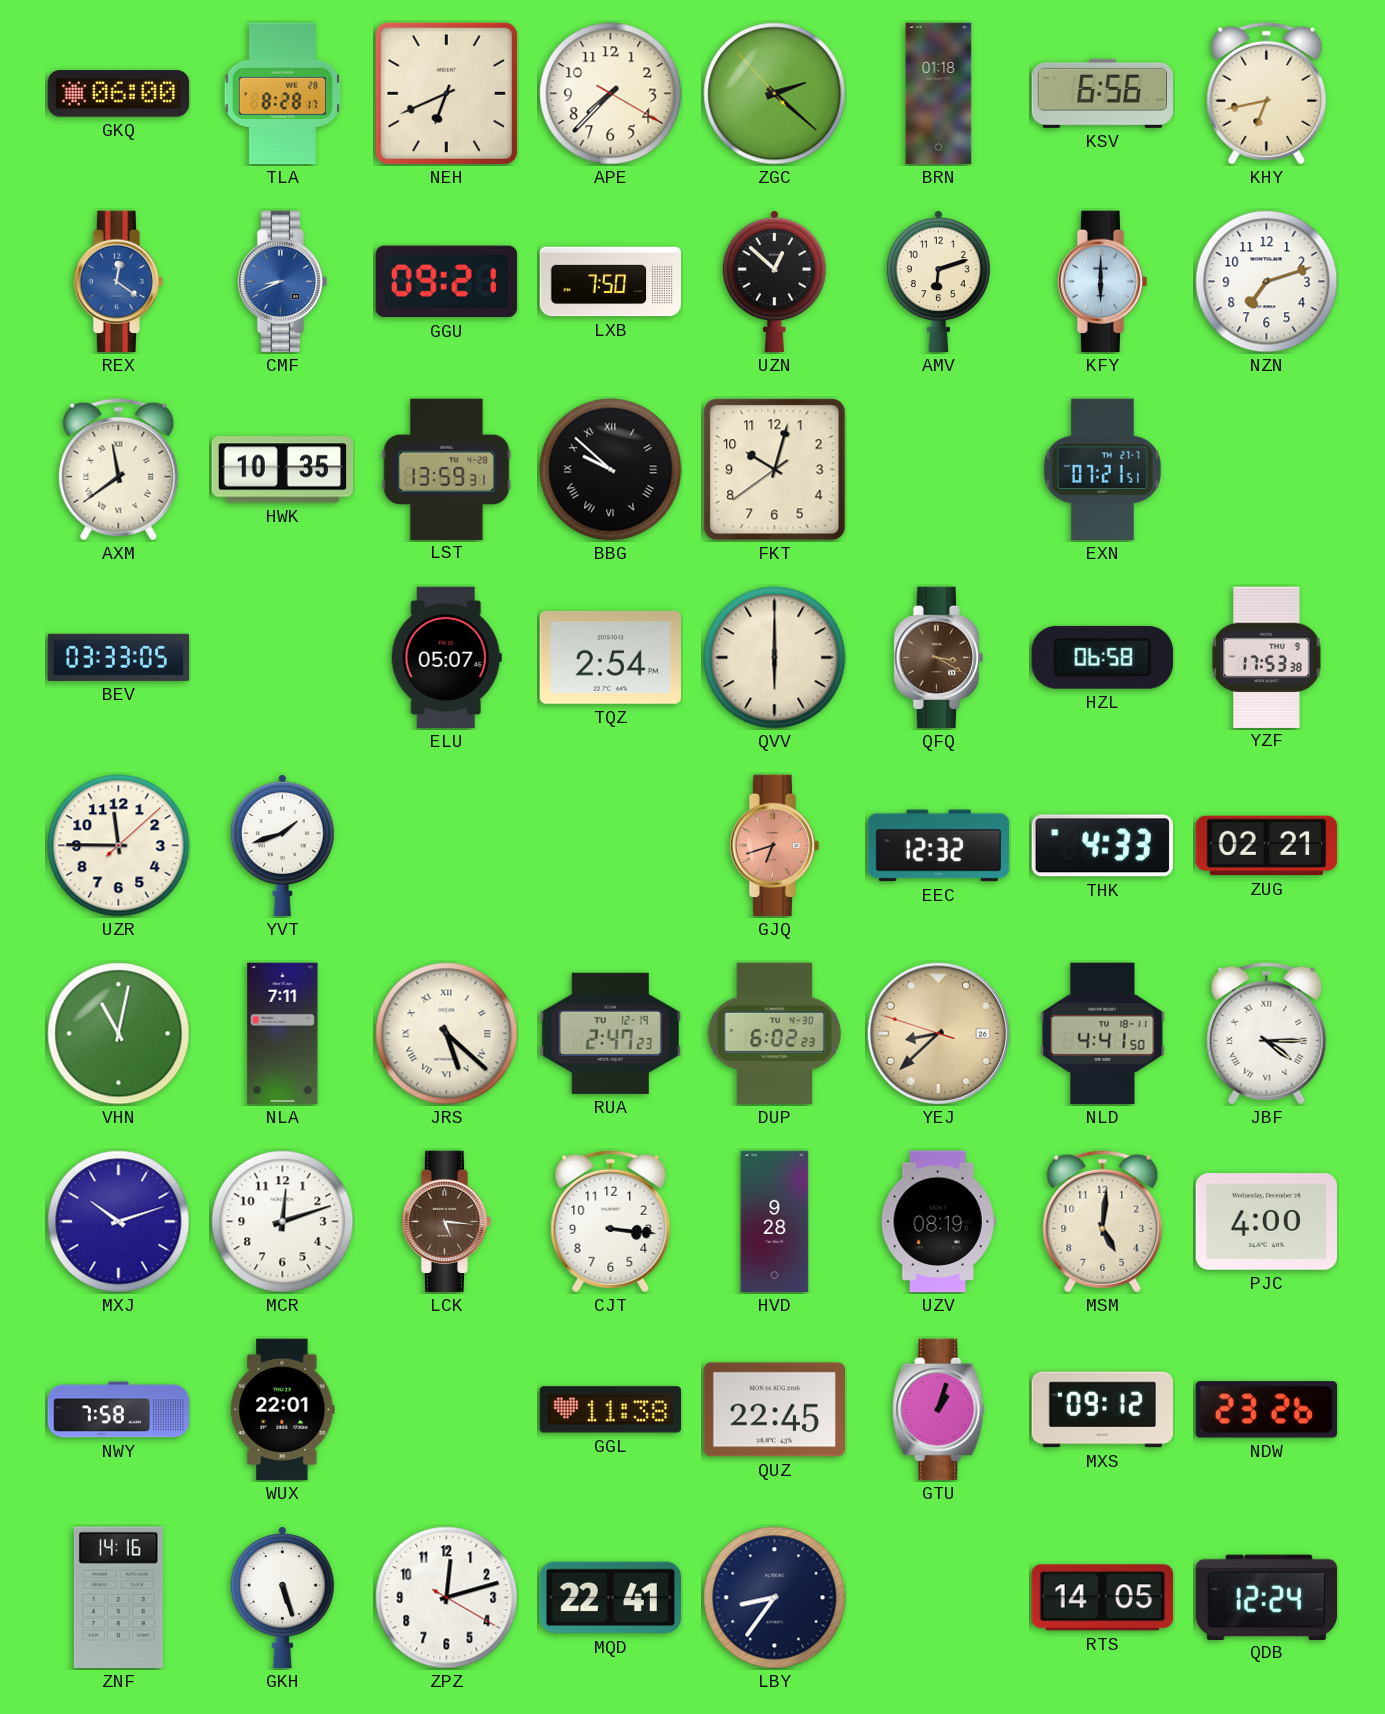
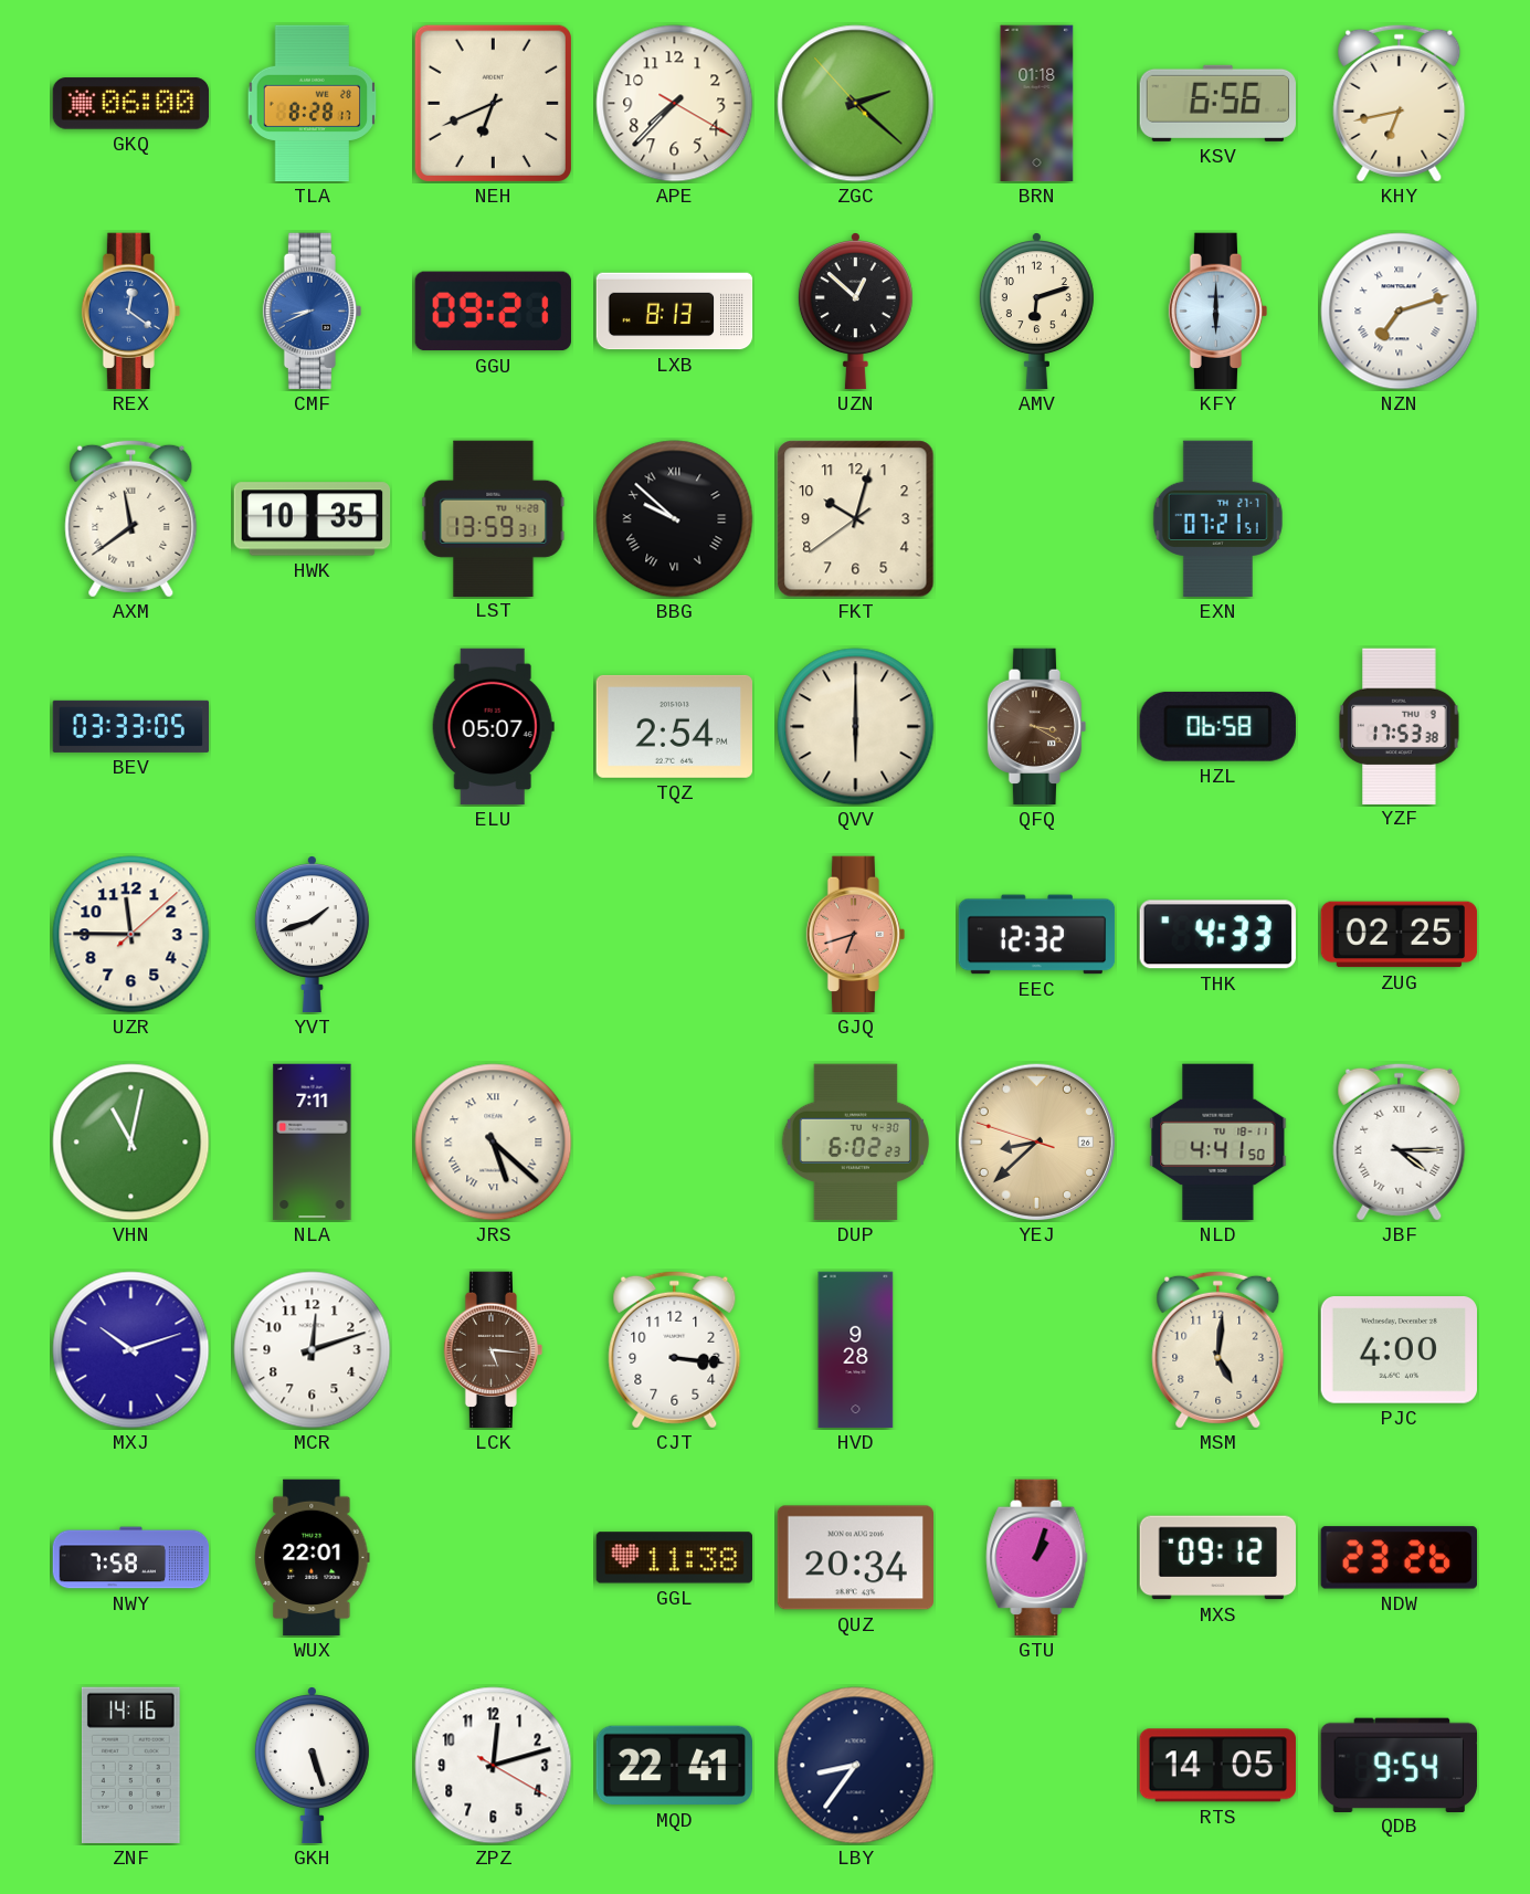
LXB: 7:50 -> 8:13
NZN numerals: Arabic -> Roman
ZUG: 02:21 -> 02:25
RUA: 2:47 -> none
UZV: 08:19 -> none
QUZ: 22:45 -> 20:34
QDB: 12:24 -> 9:54
